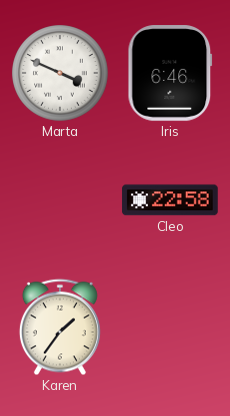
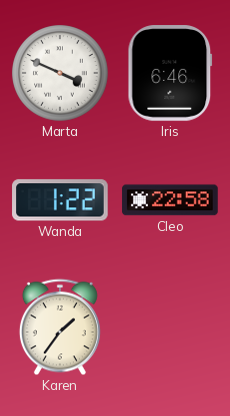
Wanda: none -> 1:22
